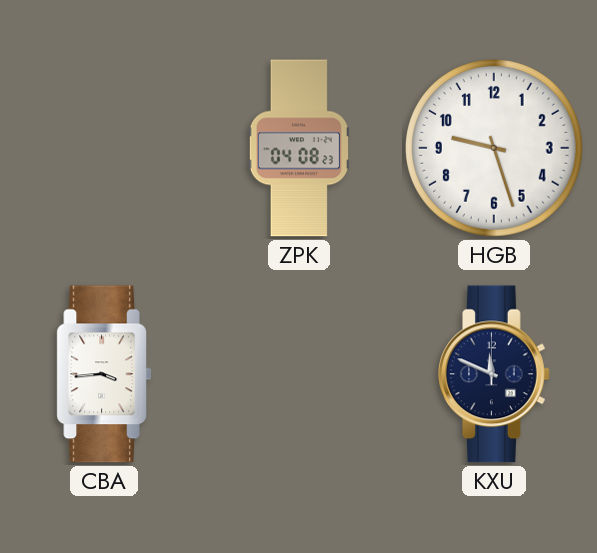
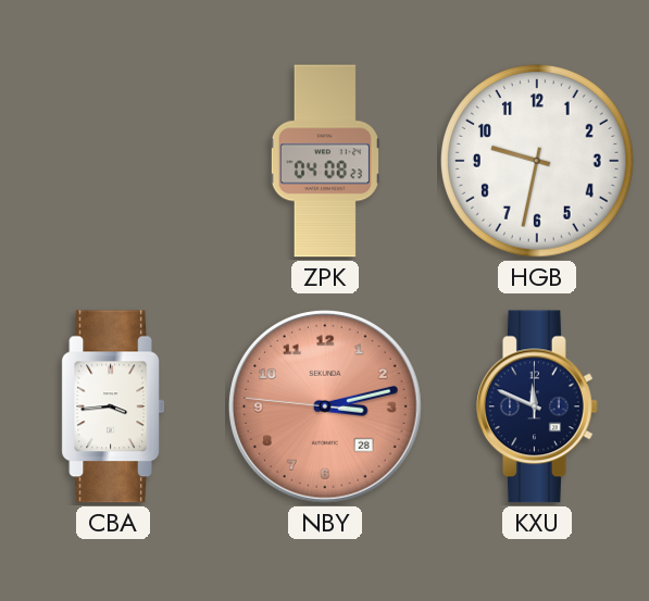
HGB: 9:27 -> 9:32
NBY: none -> 3:12
